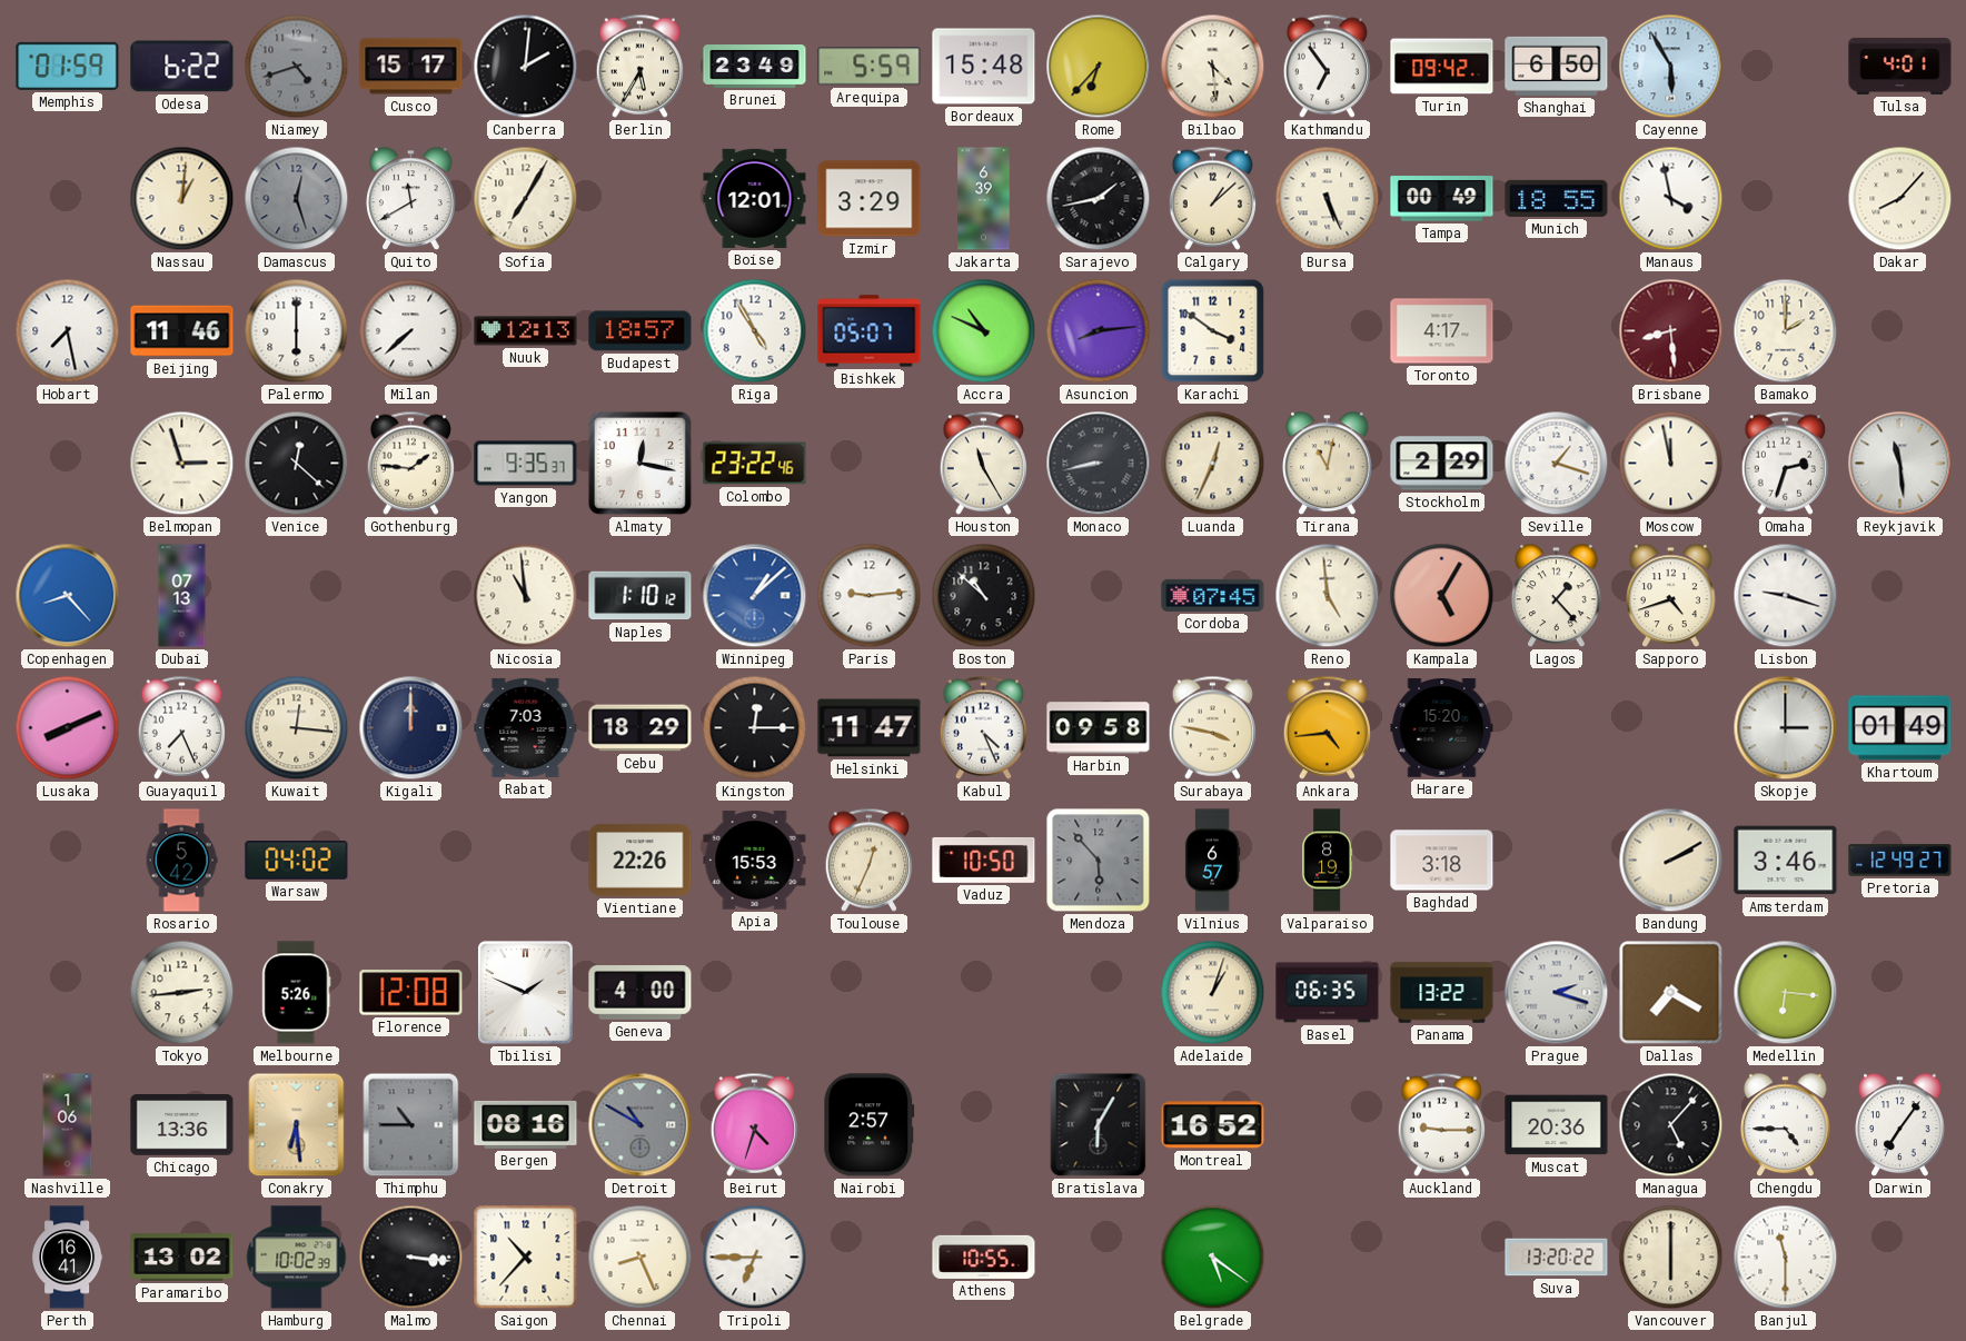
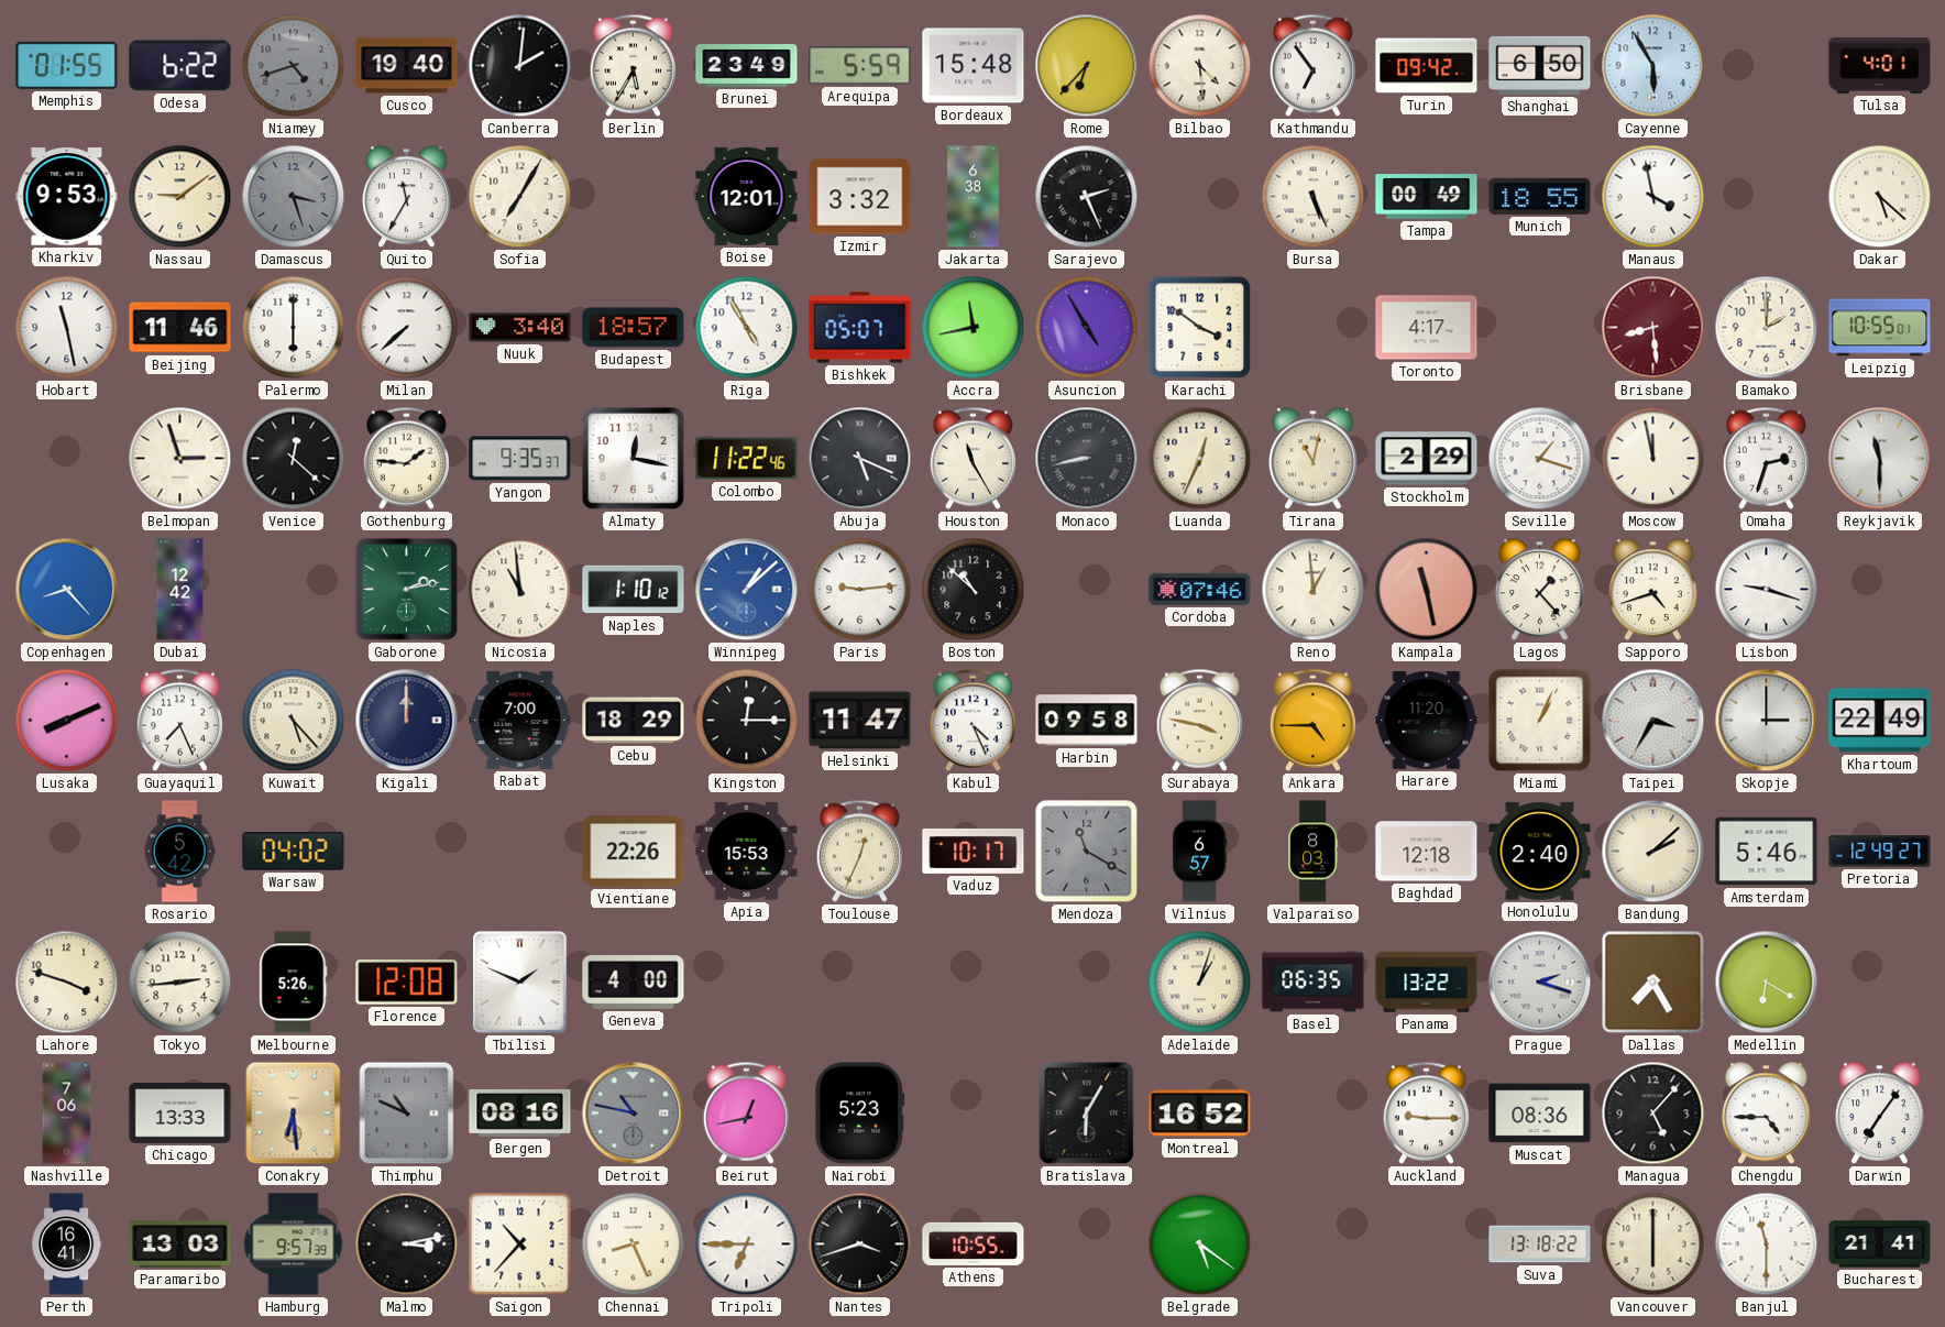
Memphis: 01:59 -> 01:55
Cusco: 15:17 -> 19:40
Kharkiv: none -> 9:53
Nassau: 1:01 -> 9:09
Damascus: 12:27 -> 3:27
Quito: 11:40 -> 11:35
Izmir: 3:29 -> 3:32
Jakarta: 6:39 -> 6:38
Sarajevo: 1:43 -> 2:26
Calgary: 1:08 -> none
Dakar: 8:07 -> 5:22
Hobart: 7:28 -> 11:28
Nuuk: 12:13 -> 3:40
Accra: 10:49 -> 11:43
Asuncion: 8:14 -> 4:55
Leipzig: none -> 10:55
Colombo: 23:22 -> 11:22
Abuja: none -> 5:19
Reykjavik: 11:29 -> 11:30
Dubai: 07:13 -> 12:42
Gaborone: none -> 2:13
Cordoba: 07:45 -> 07:46
Reno: 4:59 -> 12:59
Kampala: 5:05 -> 11:28
Kuwait: 12:16 -> 5:23
Rabat: 7:03 -> 7:00
Ankara: 4:44 -> 4:45
Harare: 15:20 -> 11:20
Miami: none -> 1:04
Taipei: none -> 3:35
Khartoum: 01:49 -> 22:49
Vaduz: 10:50 -> 10:17
Mendoza: 5:53 -> 11:20
Valparaiso: 8:19 -> 8:03
Baghdad: 3:18 -> 12:18
Honolulu: none -> 2:40
Bandung: 2:10 -> 2:08
Amsterdam: 3:46 -> 5:46
Lahore: none -> 3:48
Dallas: 7:20 -> 7:25
Medellin: 6:16 -> 6:20
Nashville: 1:06 -> 7:06
Chicago: 13:36 -> 13:33
Thimphu: 10:45 -> 10:49
Detroit: 10:50 -> 10:47
Beirut: 4:33 -> 12:43
Nairobi: 2:57 -> 5:23
Muscat: 20:36 -> 08:36
Paramaribo: 13:02 -> 13:03
Hamburg: 10:02 -> 9:57
Malmo: 3:16 -> 3:13
Nantes: none -> 3:42
Suva: 13:20 -> 13:18
Bucharest: none -> 21:41
